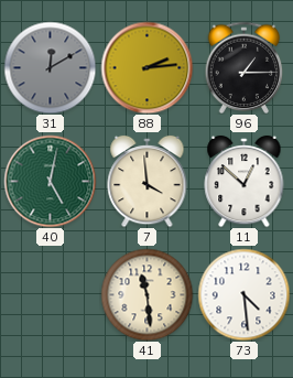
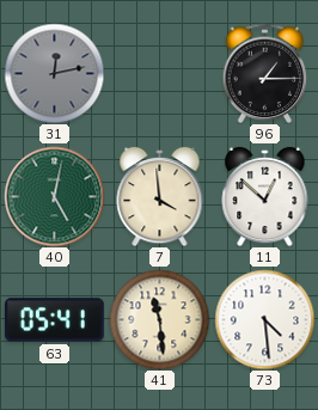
31: 12:10 -> 12:13
88: 2:14 -> none
63: none -> 05:41
